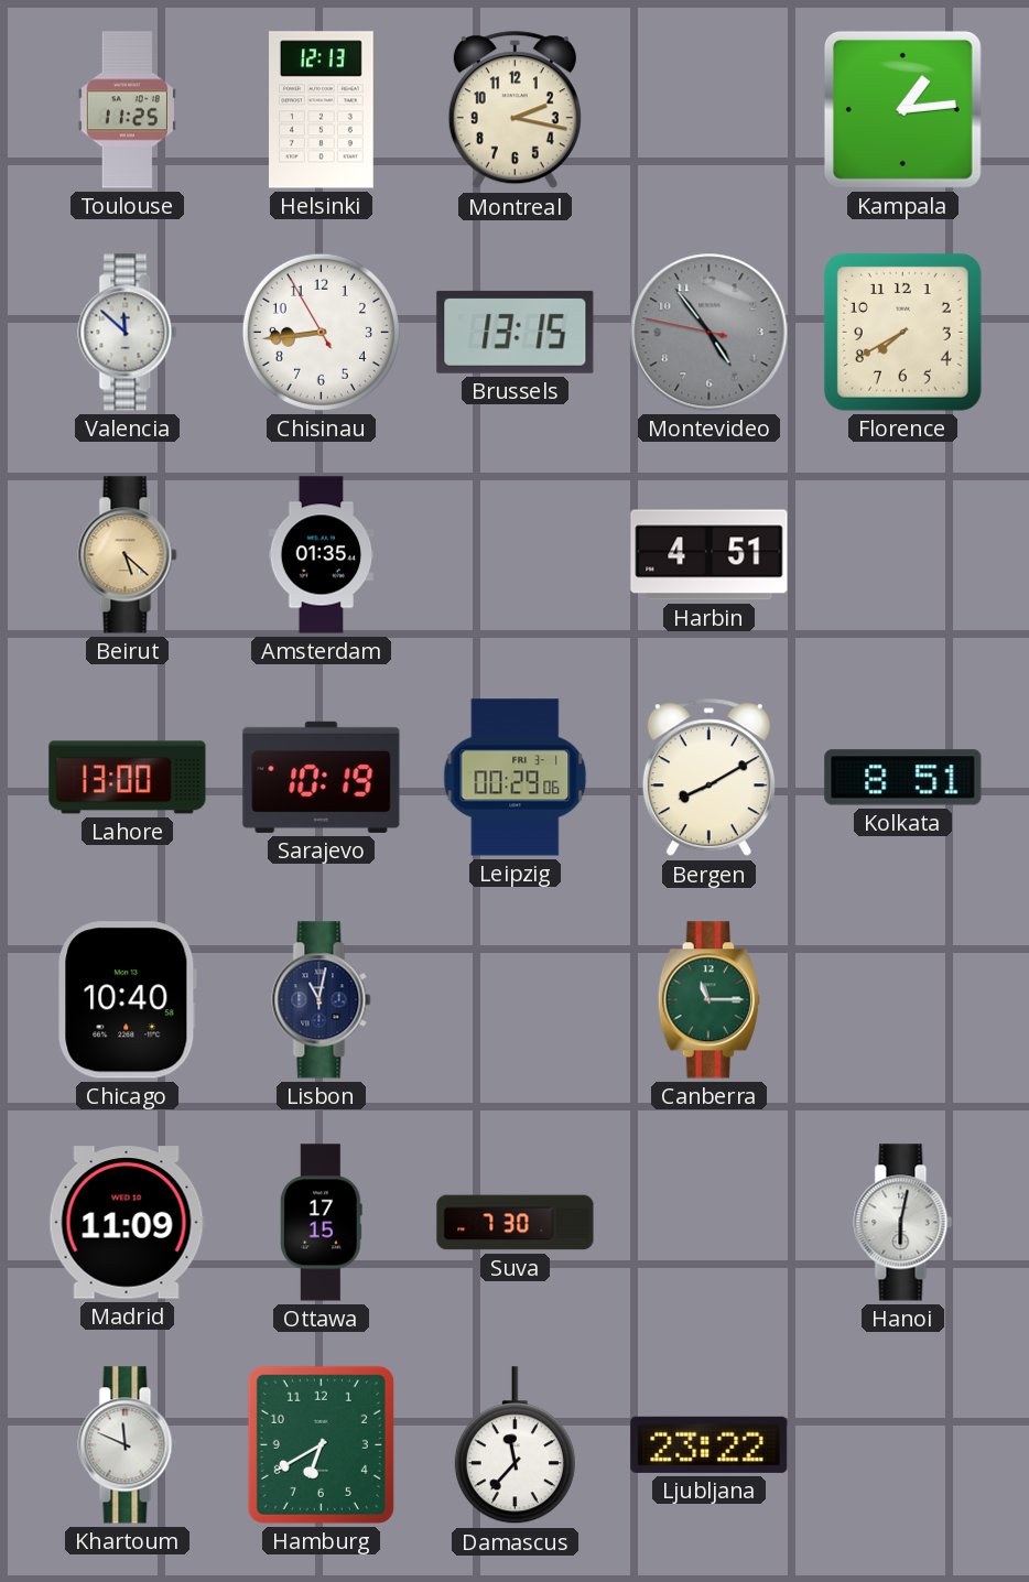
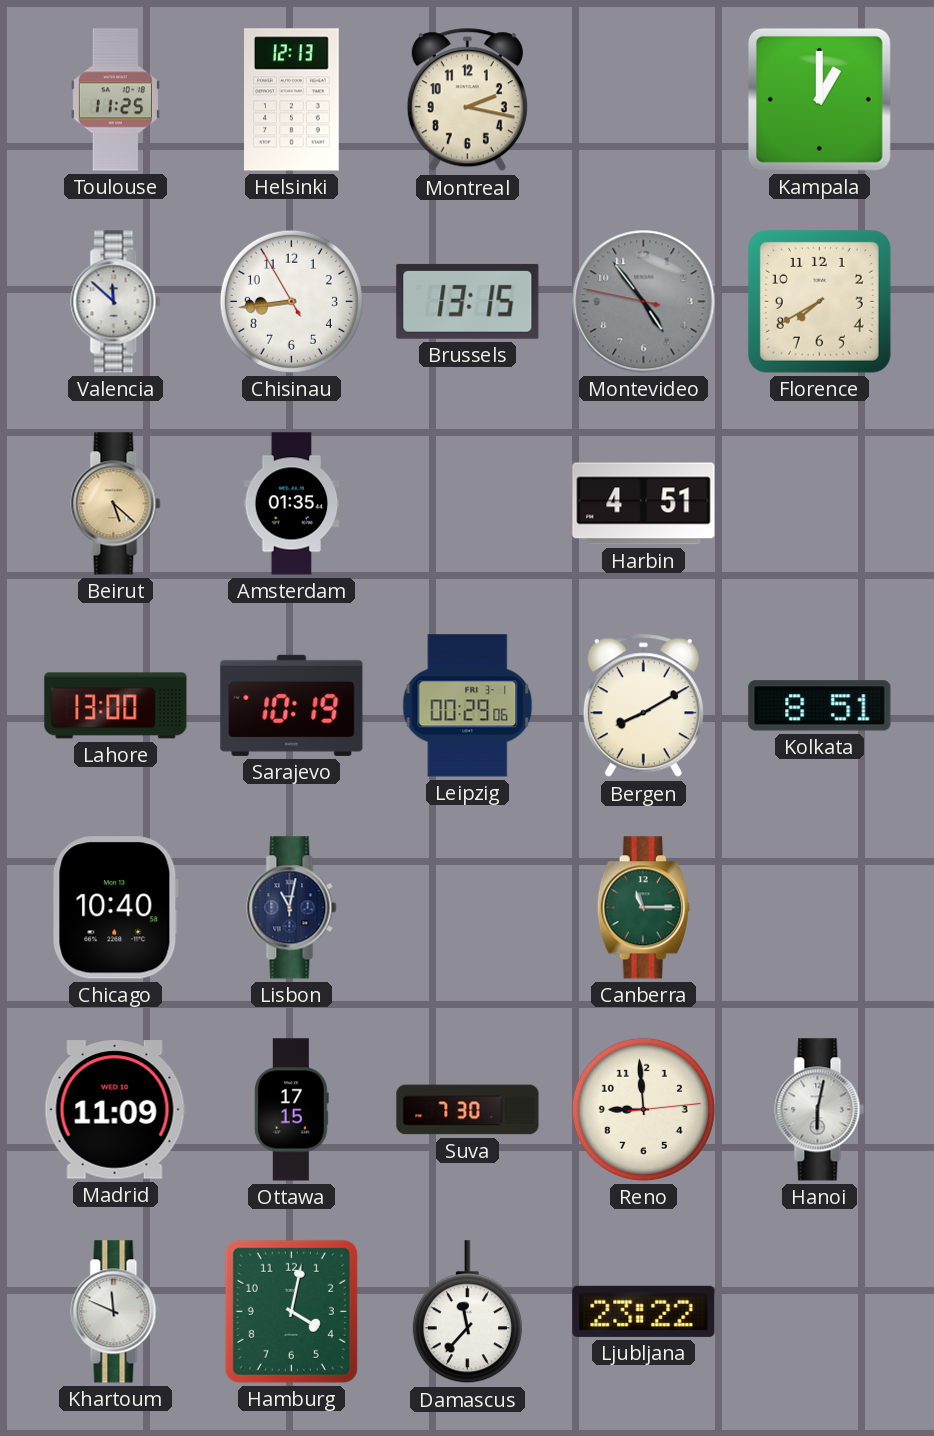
Kampala: 1:14 -> 1:00
Reno: none -> 8:59
Hamburg: 6:40 -> 4:02
